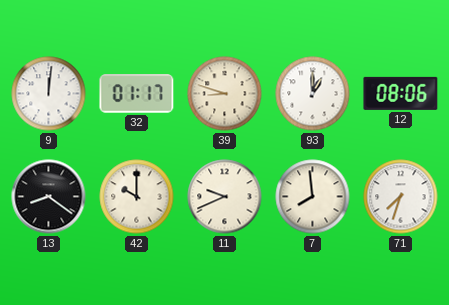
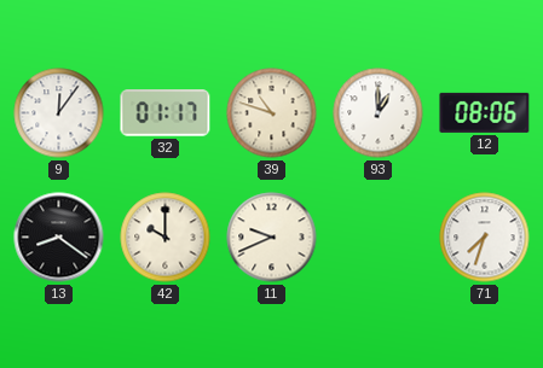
9: 12:01 -> 12:06
39: 8:48 -> 10:48
7: 7:59 -> none
